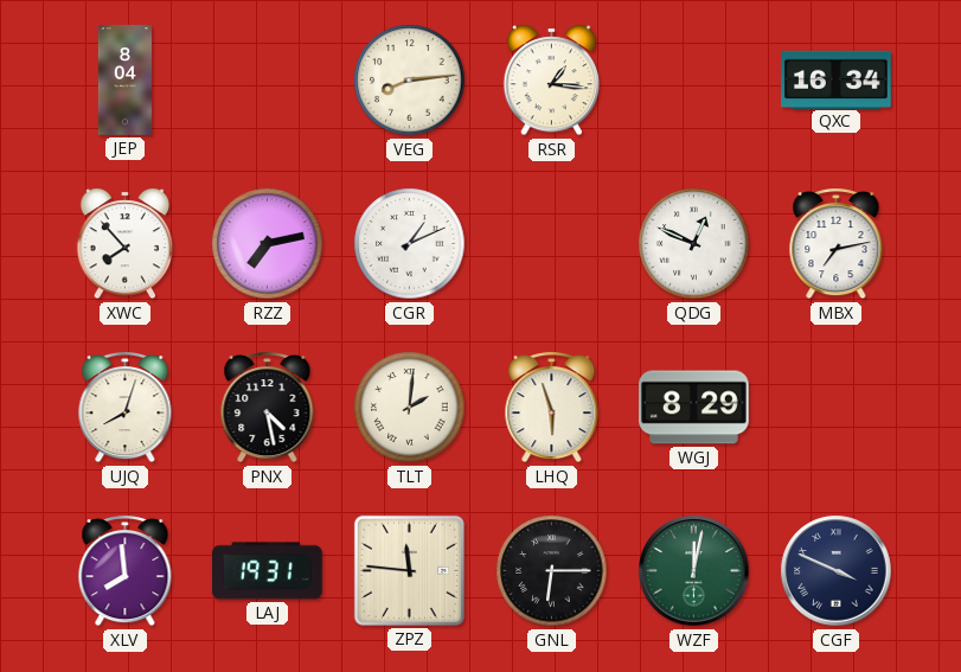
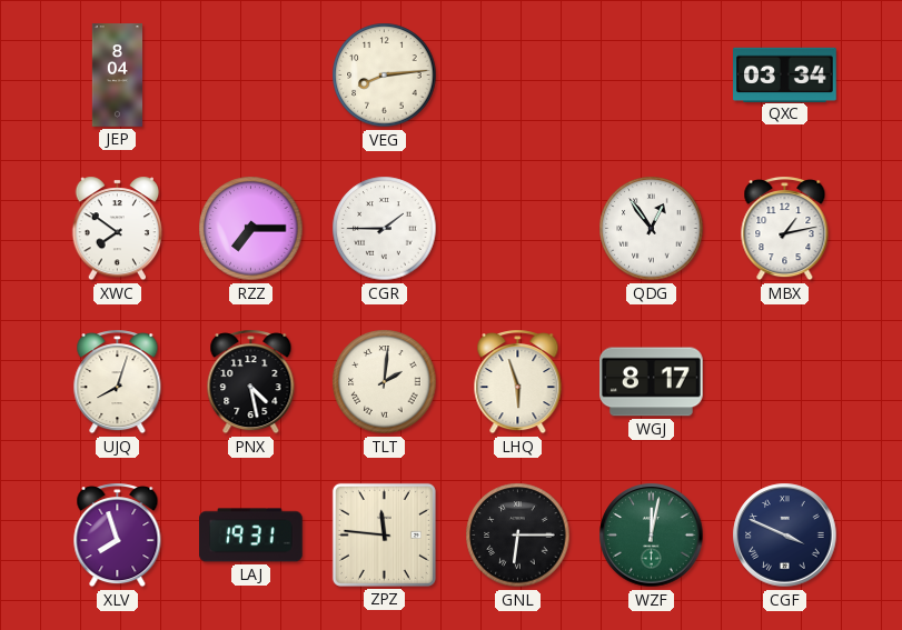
RSR: 1:16 -> none
QXC: 16:34 -> 03:34
XWC: 7:53 -> 7:51
RZZ: 7:13 -> 7:15
CGR: 1:11 -> 1:45
QDG: 12:49 -> 12:54
MBX: 7:13 -> 1:13
WGJ: 8:29 -> 8:17
XLV: 7:59 -> 7:57
